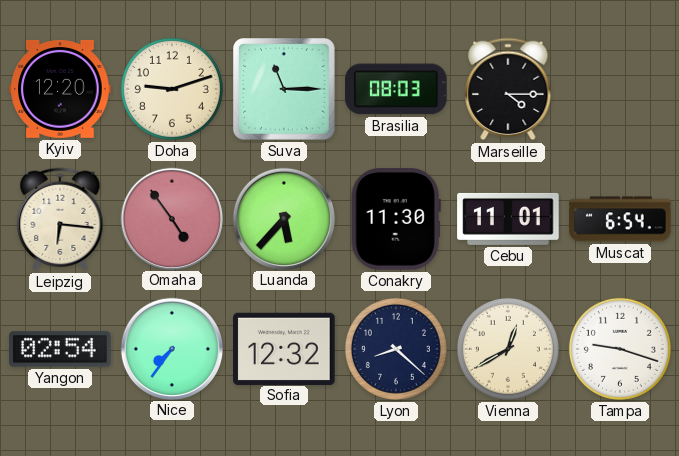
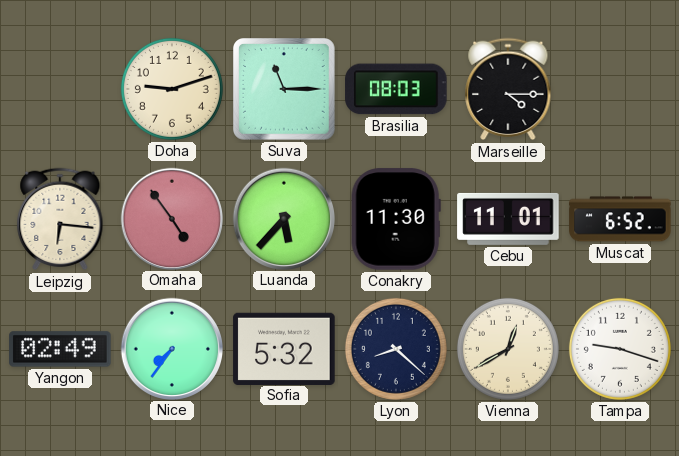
Kyiv: 12:20 -> none
Muscat: 6:54 -> 6:52
Yangon: 02:54 -> 02:49
Sofia: 12:32 -> 5:32
